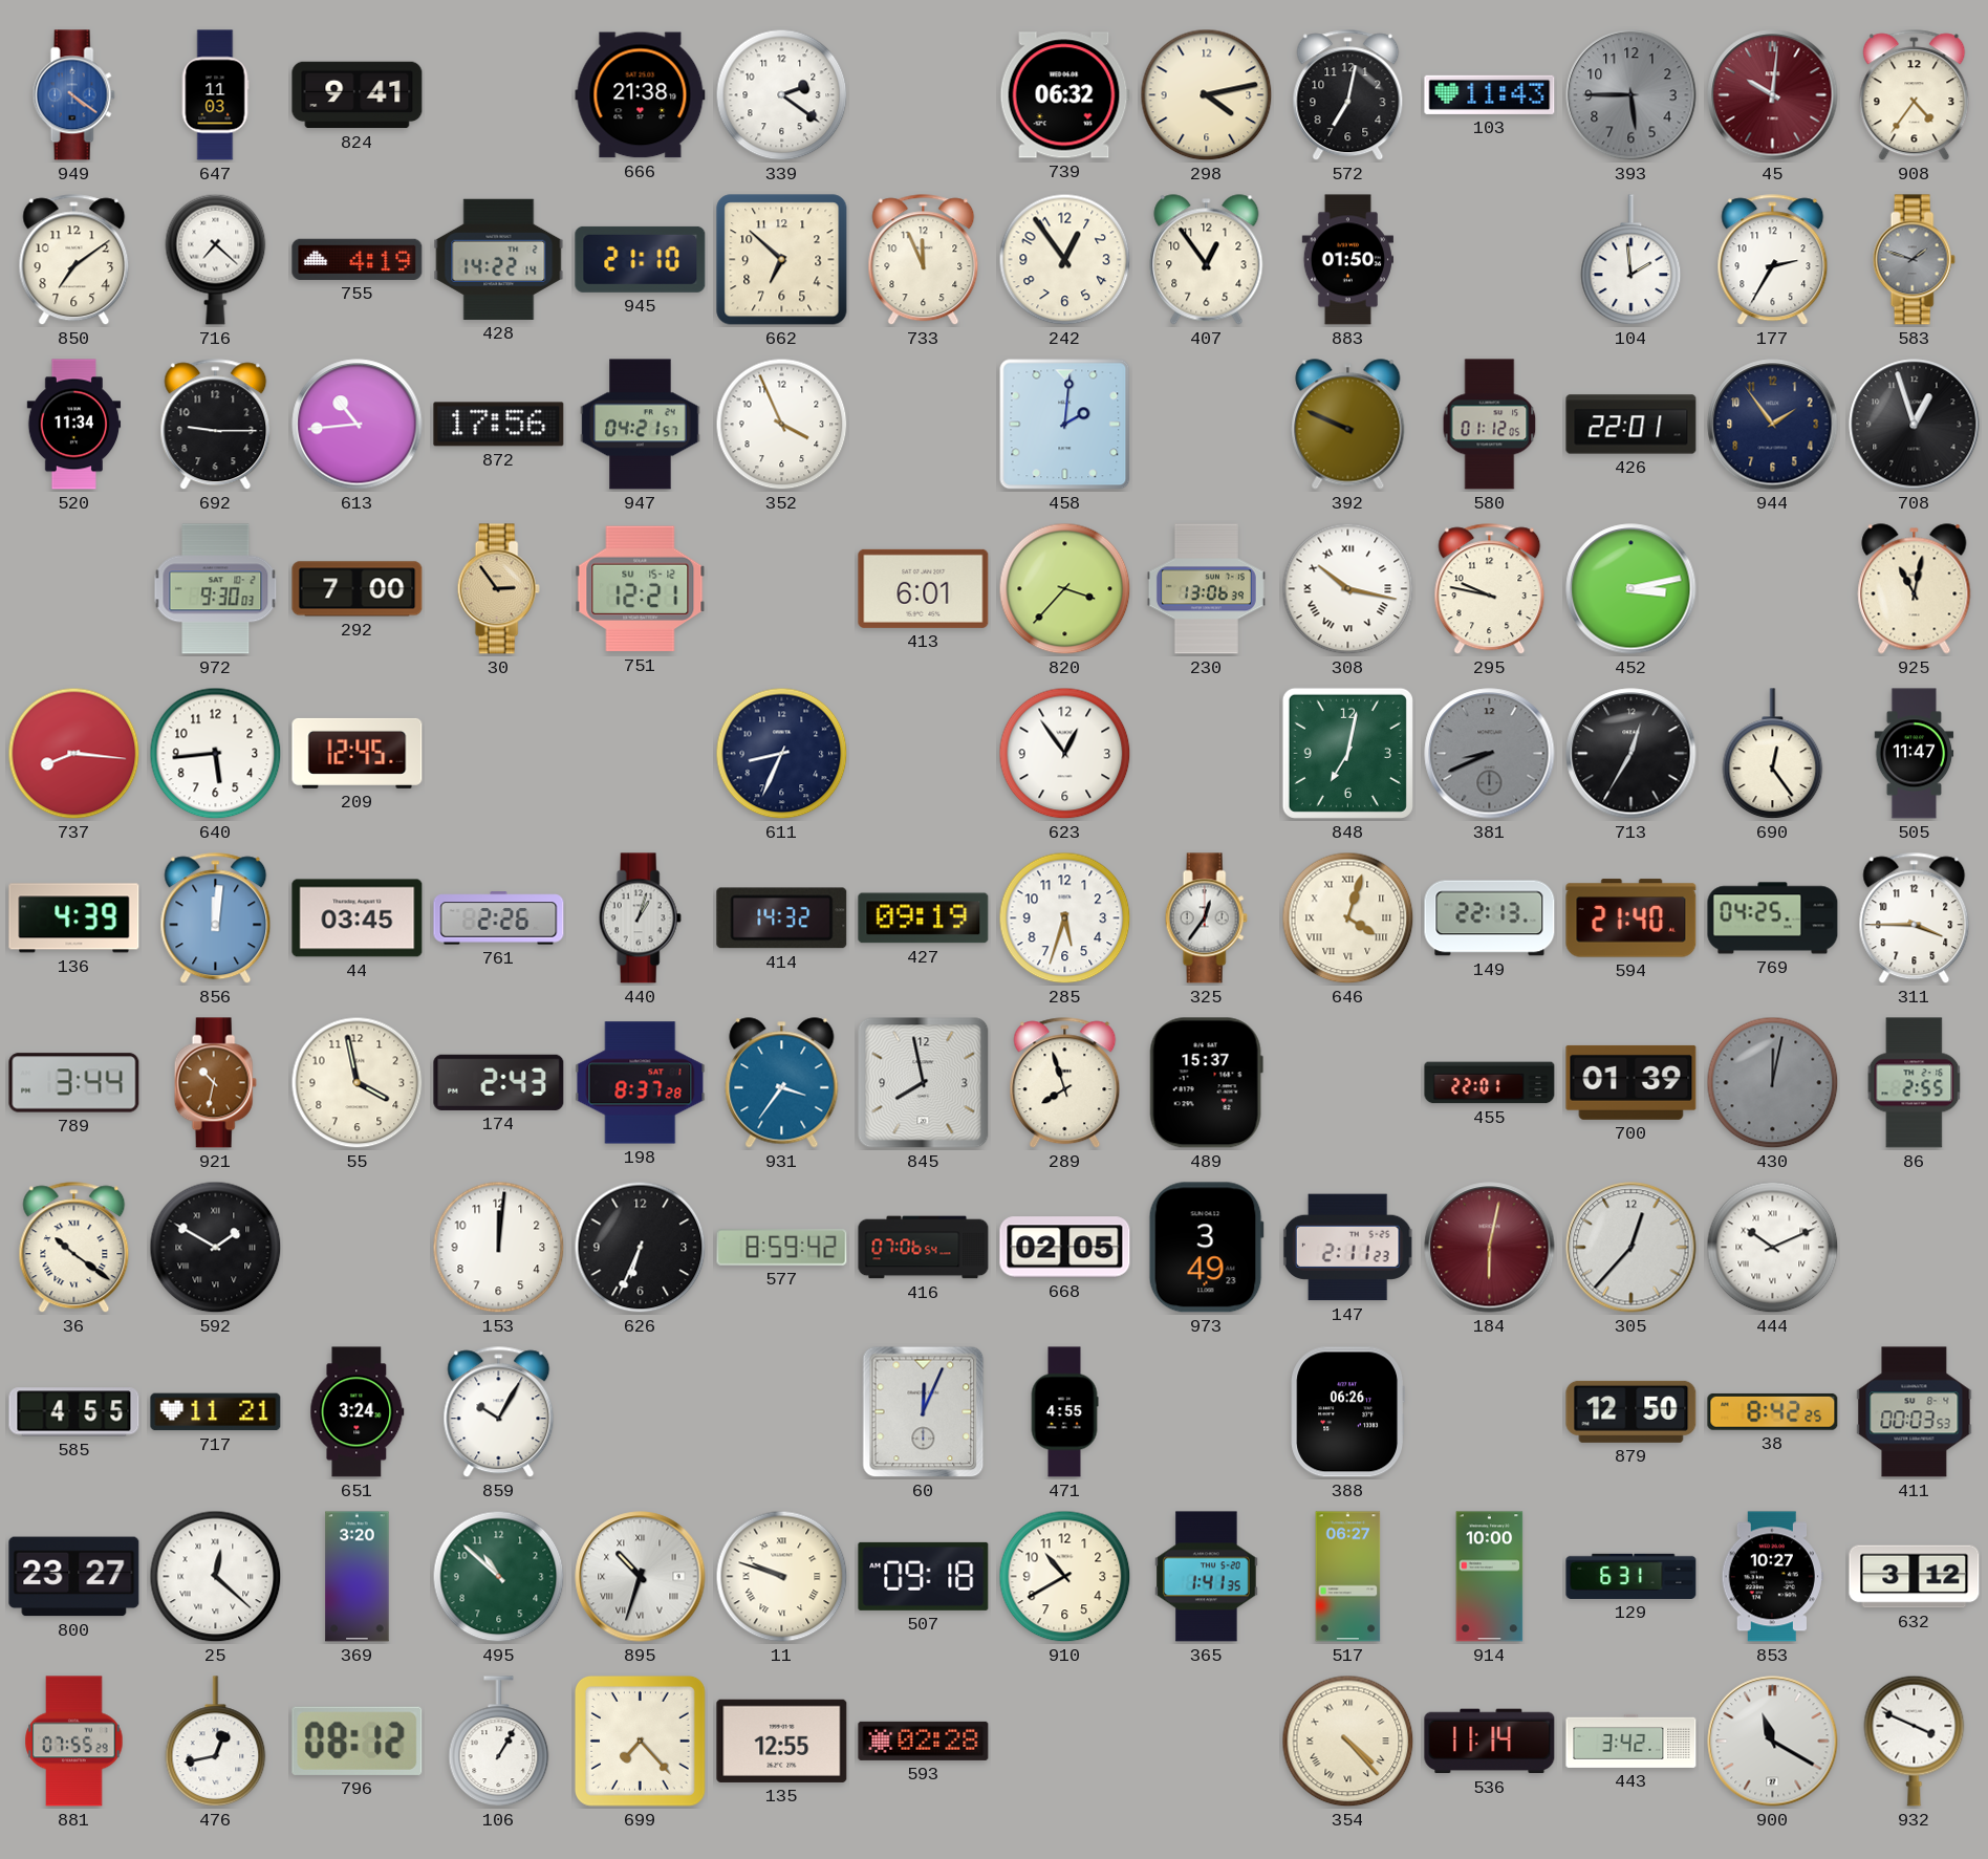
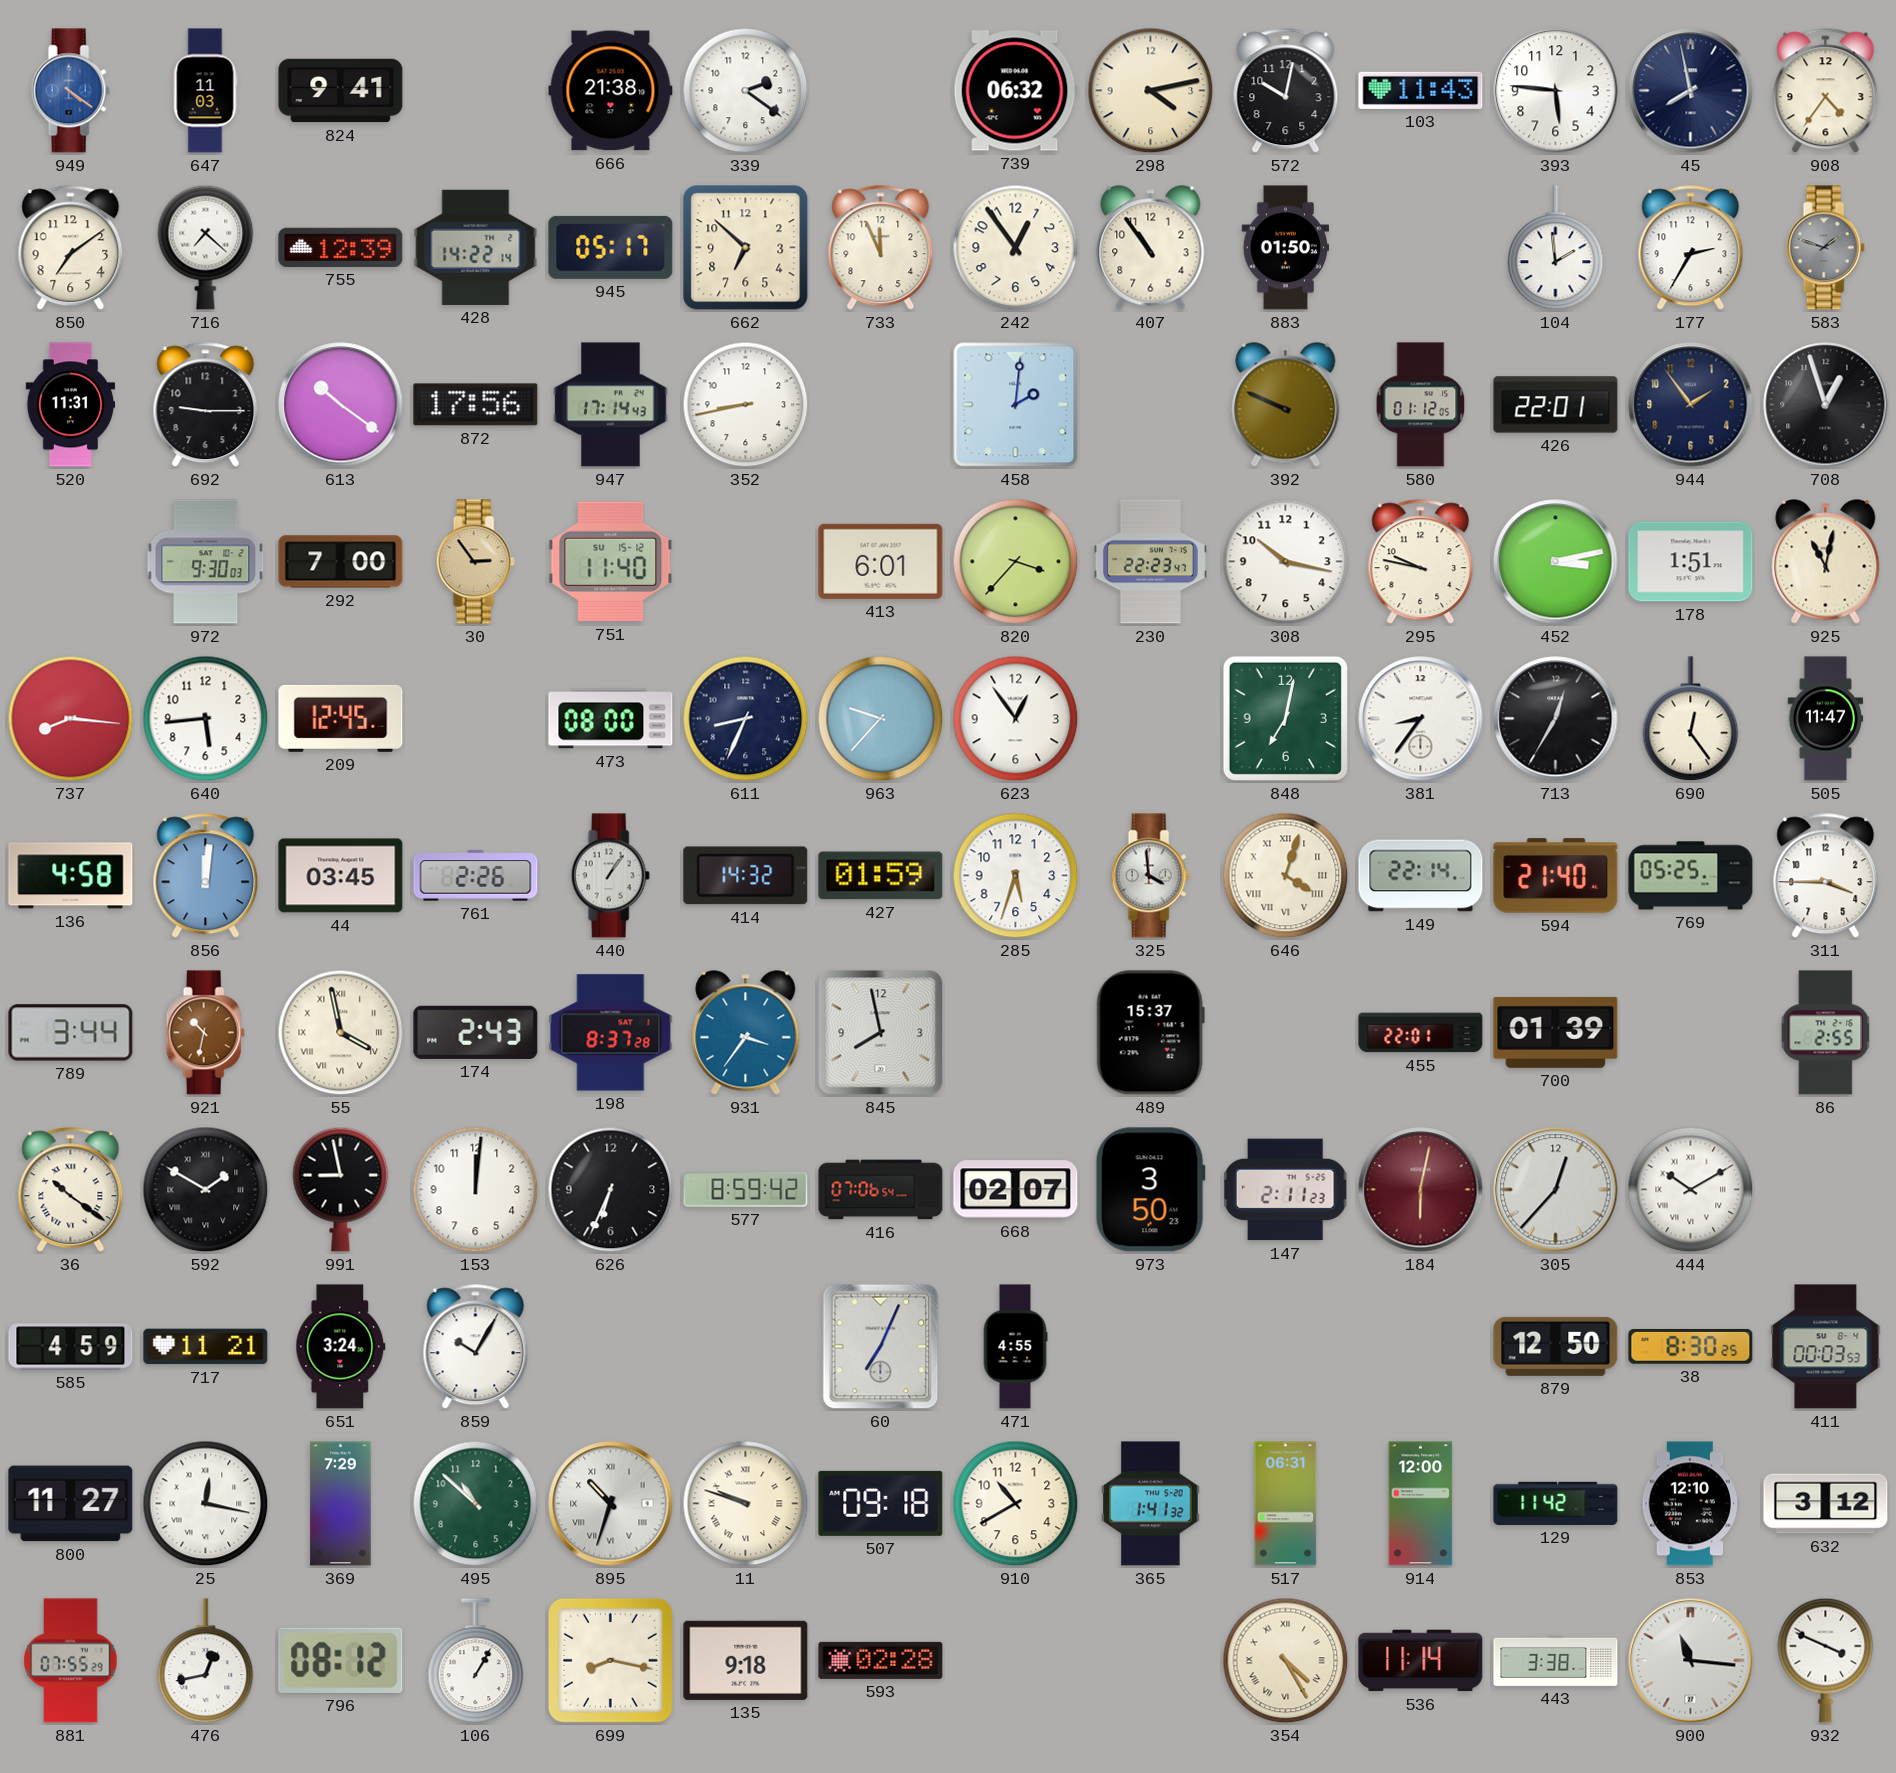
572: 7:02 -> 10:02
393: 5:45 -> 5:46
393 dial: grey -> white
45: 10:01 -> 7:58
45 dial: burgundy -> navy
755: 4:19 -> 12:39
945: 21:10 -> 05:17
407: 12:54 -> 10:54
520: 11:34 -> 11:31
613: 10:44 -> 10:21
947: 04:21 -> 17:14
352: 3:56 -> 8:43
751: 12:21 -> 11:40
230: 13:06 -> 22:23
308 numerals: Roman -> Arabic
178: none -> 1:51
473: none -> 08:00
963: none -> 9:37
381: 8:41 -> 8:36
381 dial: grey -> white
136: 4:39 -> 4:58
440: 1:03 -> 1:06
427: 09:19 -> 01:59
325: 12:36 -> 3:59
149: 22:13 -> 22:14
769: 04:25 -> 05:25
55 numerals: Arabic -> Roman
289: 7:57 -> none
430: 12:02 -> none
991: none -> 8:58
668: 02:05 -> 02:07
973: 3:49 -> 3:50
444: 10:11 -> 10:10
585: 4:55 -> 4:59
60: 12:04 -> 7:04
388: 06:26 -> none
38: 8:42 -> 8:30
800: 23:27 -> 11:27
25: 12:22 -> 12:17
369: 3:20 -> 7:29
365: 1:41:35 -> 1:41:32
517: 06:27 -> 06:31
914: 10:00 -> 12:00
129: 6:31 -> 11:42
853: 10:27 -> 12:10
699: 7:23 -> 8:17
135: 12:55 -> 9:18
354: 4:23 -> 4:25
443: 3:42 -> 3:38
900: 11:20 -> 11:16
